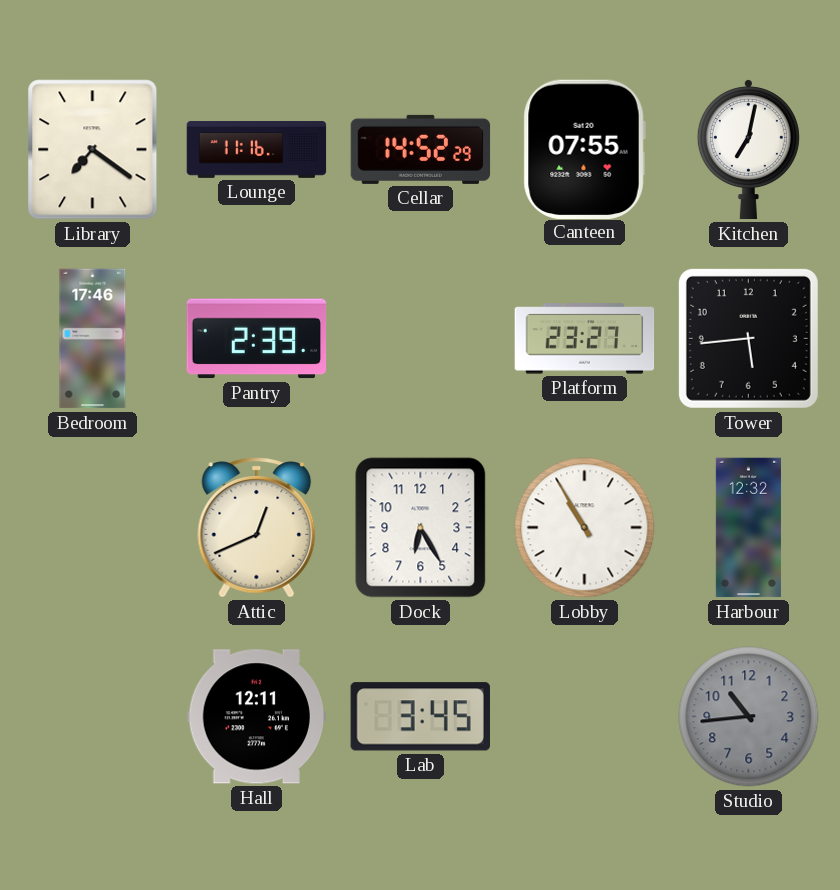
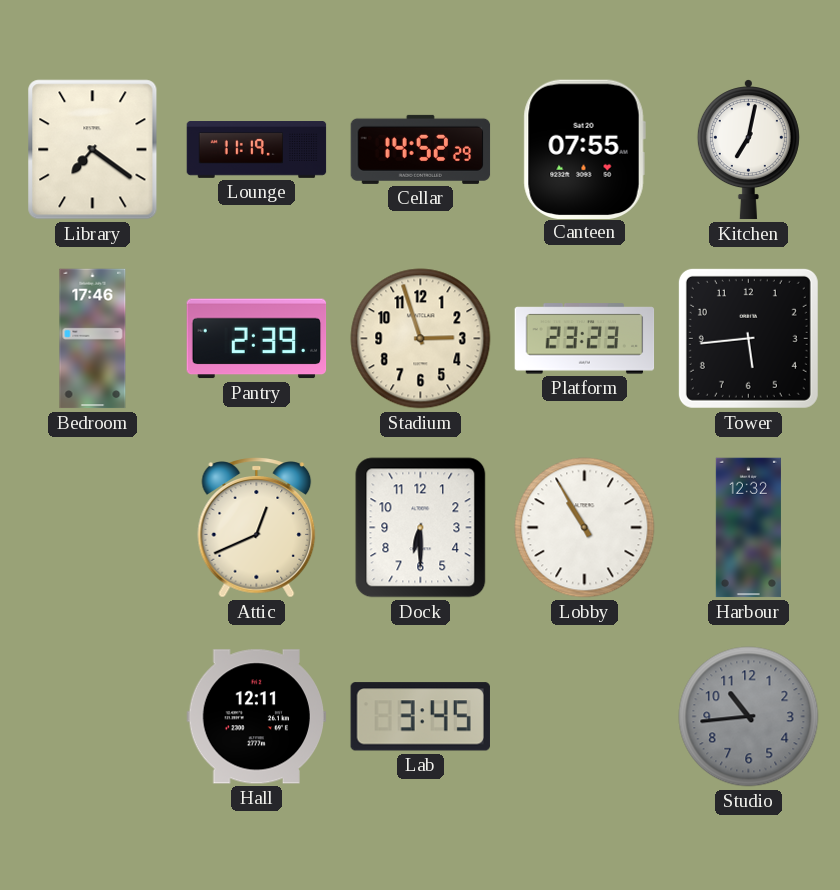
Lounge: 11:16 -> 11:19
Stadium: none -> 2:57
Platform: 23:27 -> 23:23
Dock: 6:25 -> 6:30
